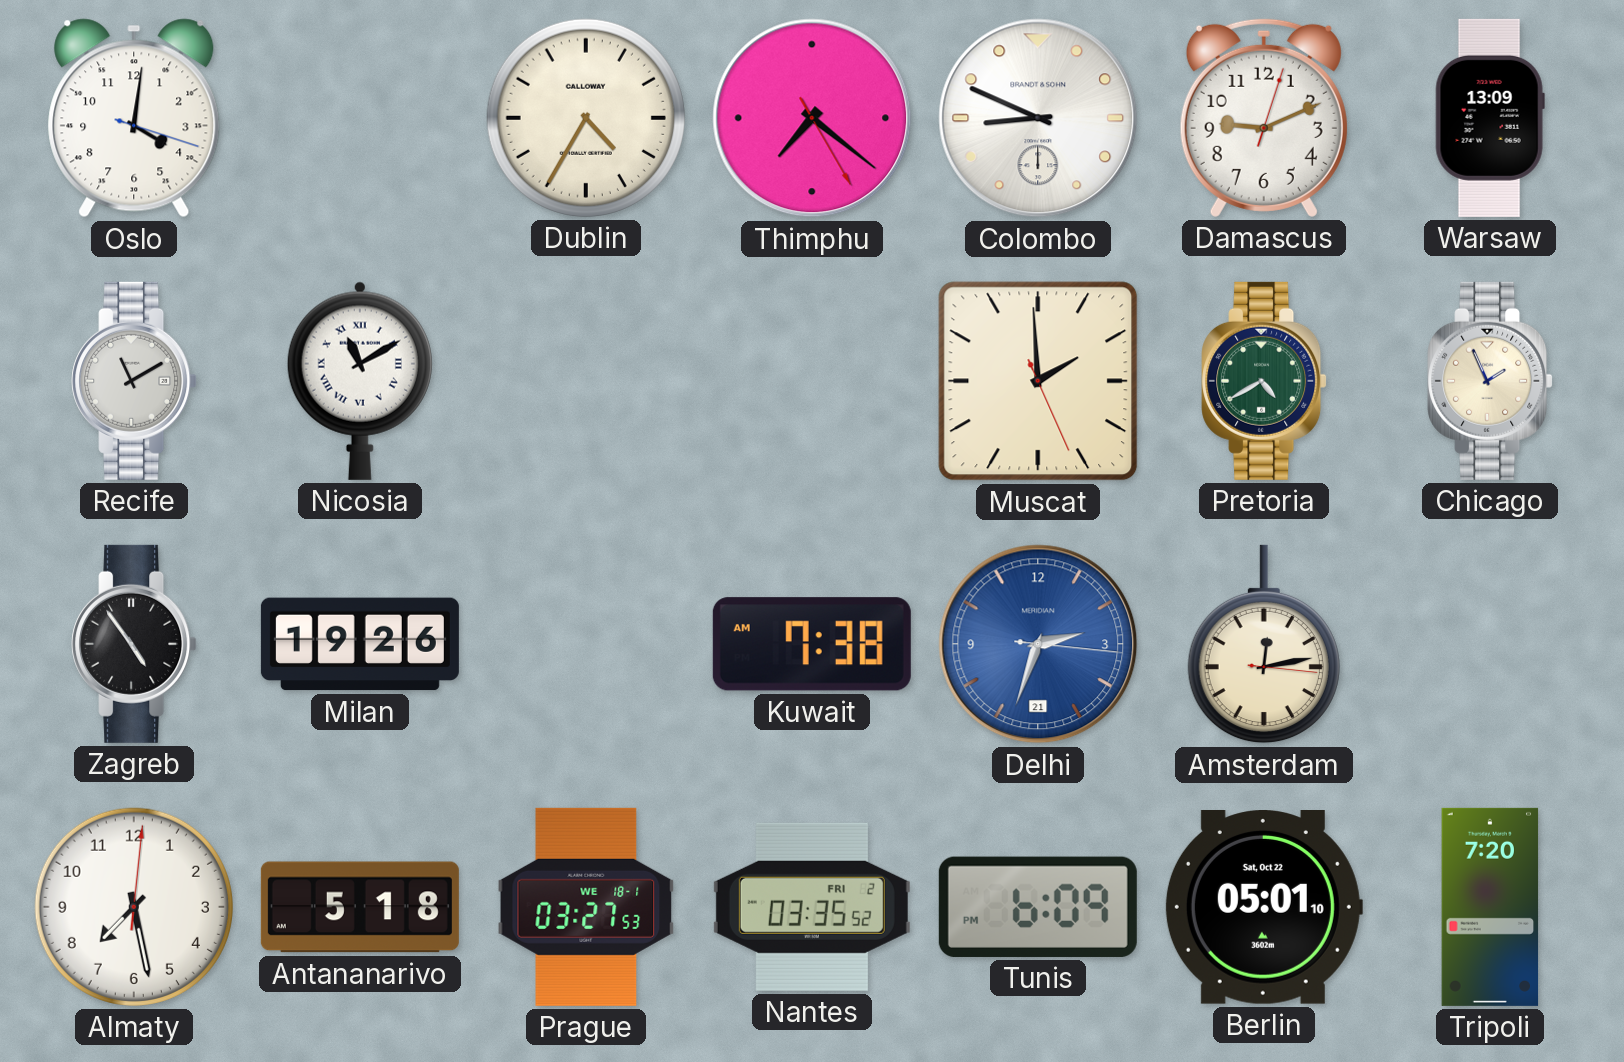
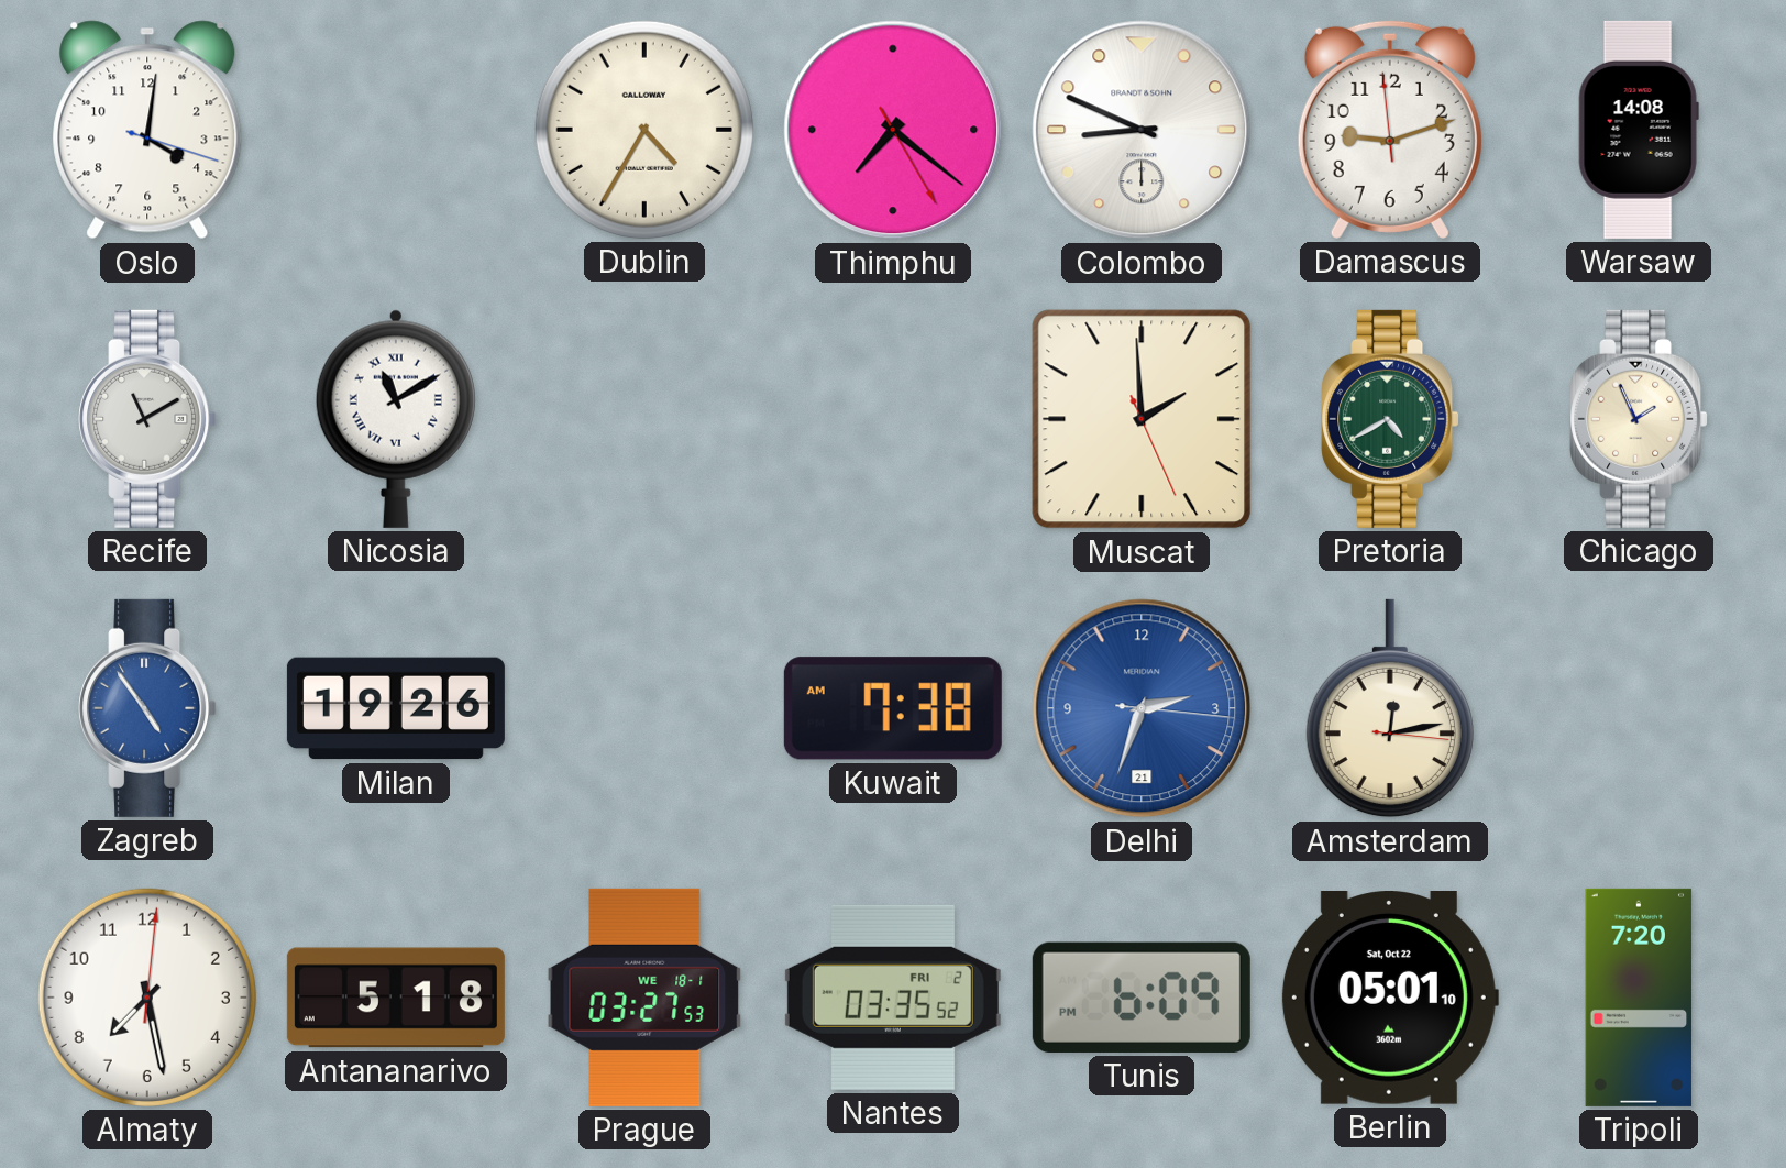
Damascus: 9:11:03 -> 9:11:59
Warsaw: 13:09 -> 14:08
Zagreb dial: black -> blue
